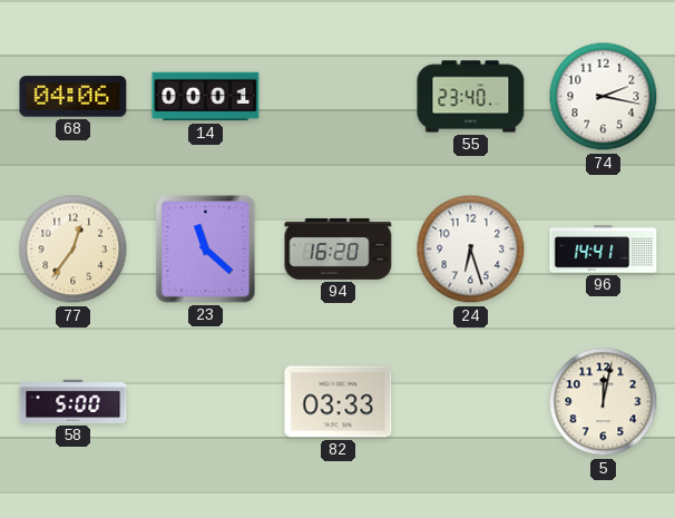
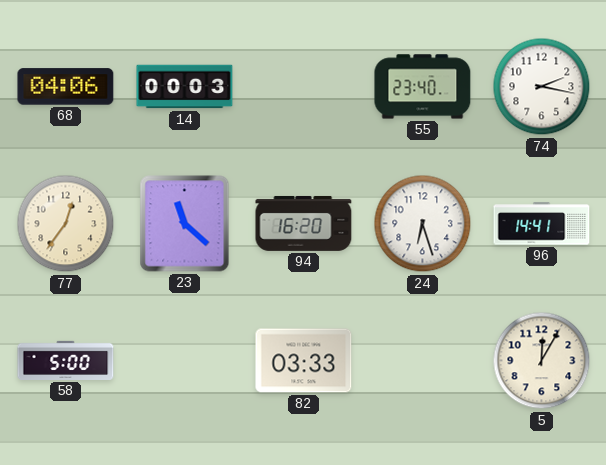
14: 00:01 -> 00:03
5: 12:02 -> 12:05
